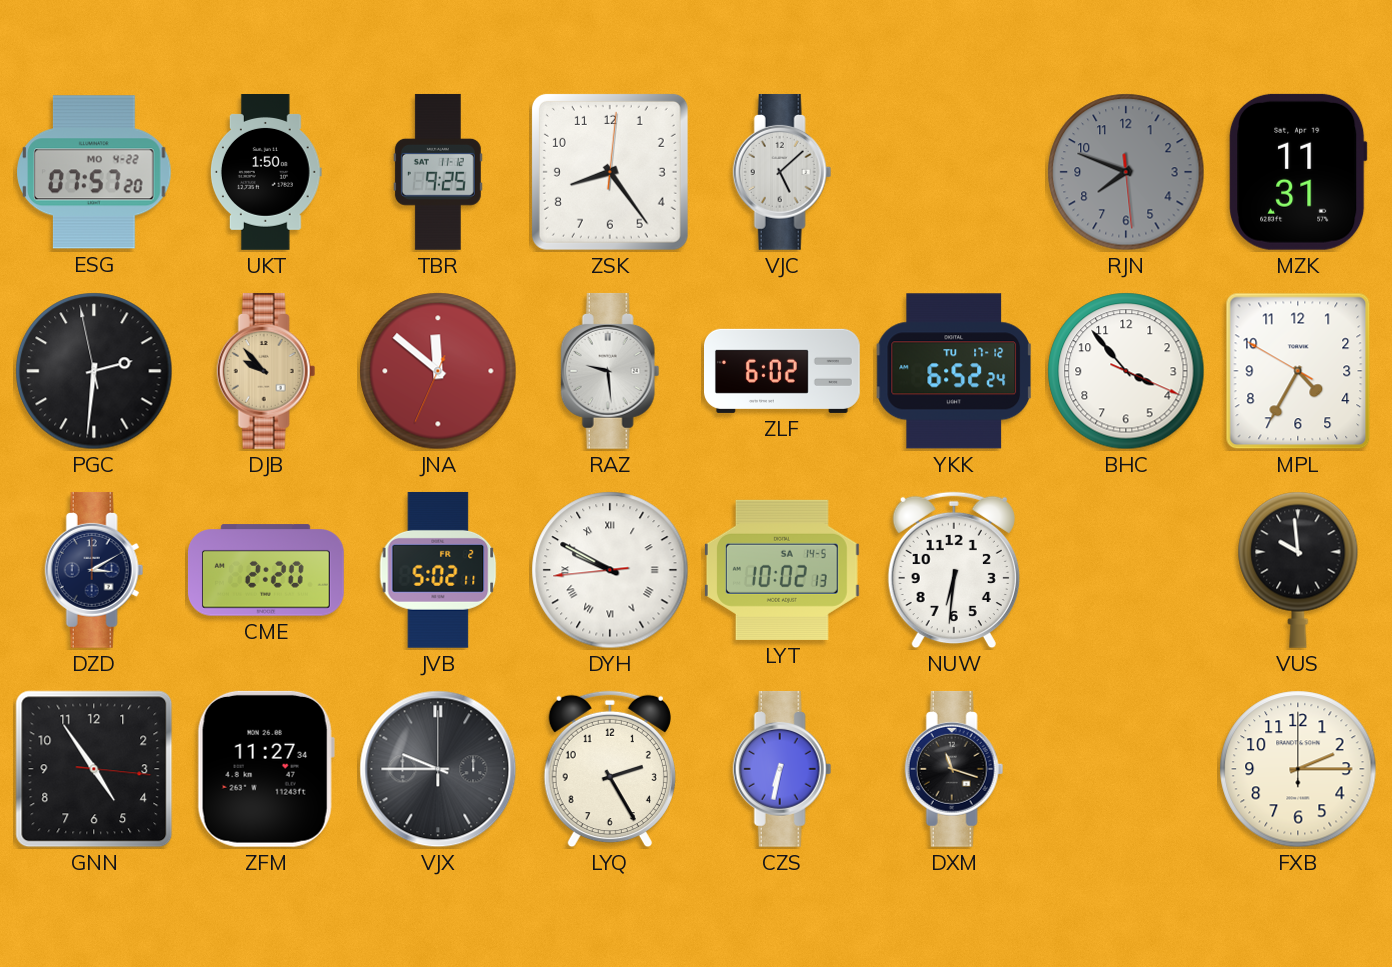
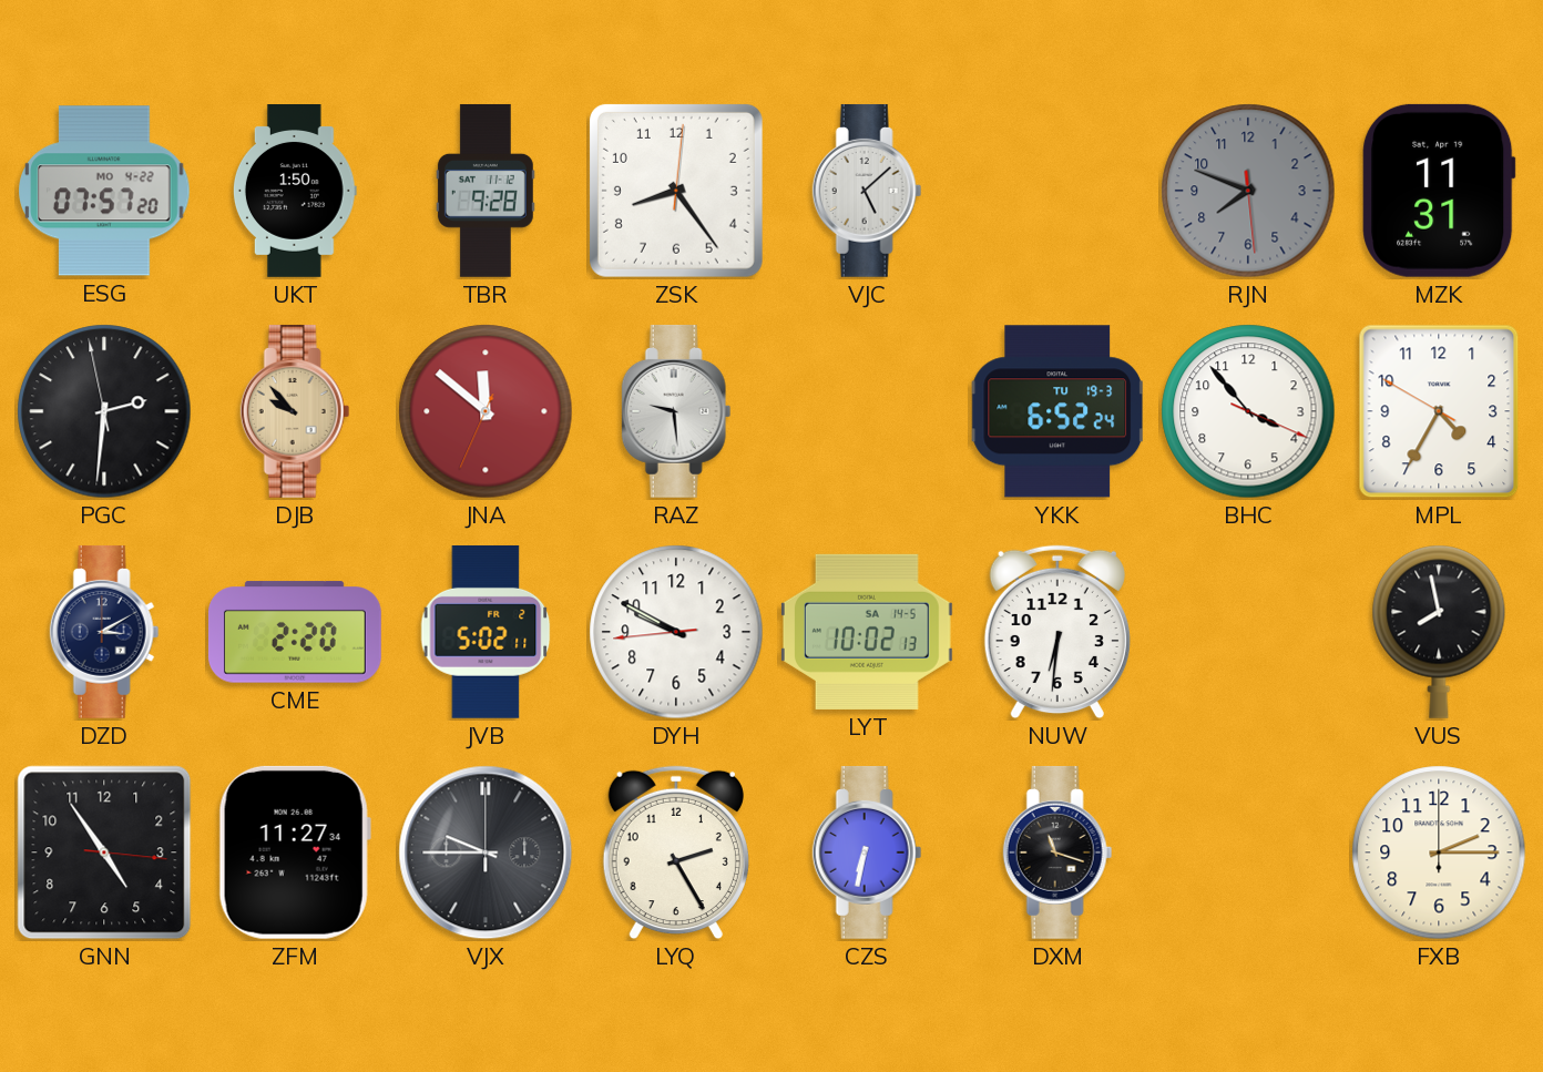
TBR: 9:25 -> 9:28
ZLF: 6:02 -> none
YKK date: TU 17-12 -> TU 19-3
DYH numerals: Roman -> Arabic
VUS: 9:59 -> 7:58
